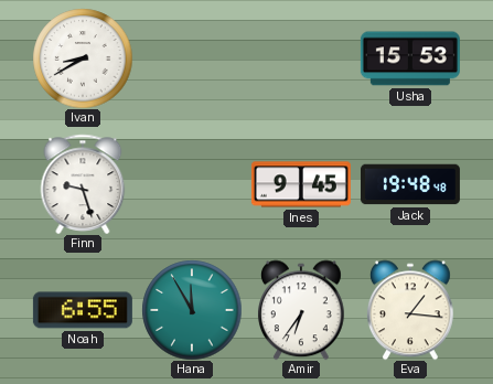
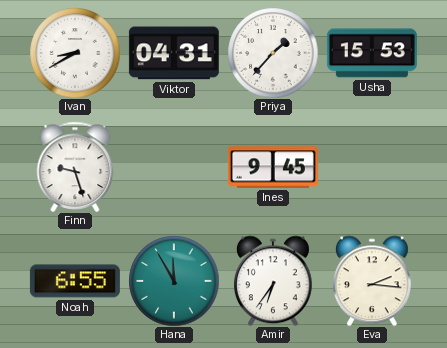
Viktor: none -> 04:31
Priya: none -> 1:37
Jack: 19:48 -> none
Eva: 1:16 -> 2:16
